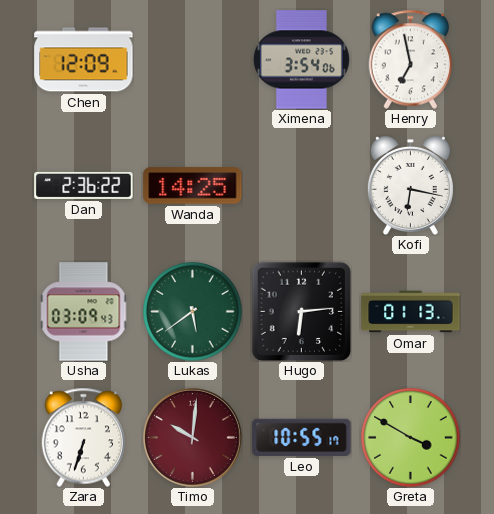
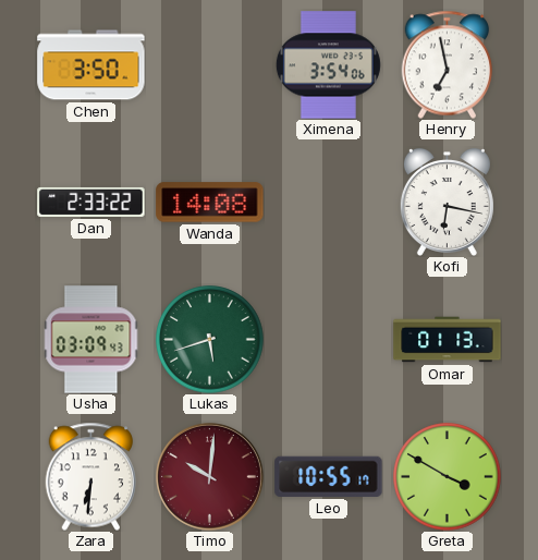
Chen: 12:09 -> 3:50
Dan: 2:36 -> 2:33
Wanda: 14:25 -> 14:08
Lukas: 5:39 -> 5:42
Hugo: 6:14 -> none
Zara: 6:33 -> 6:31
